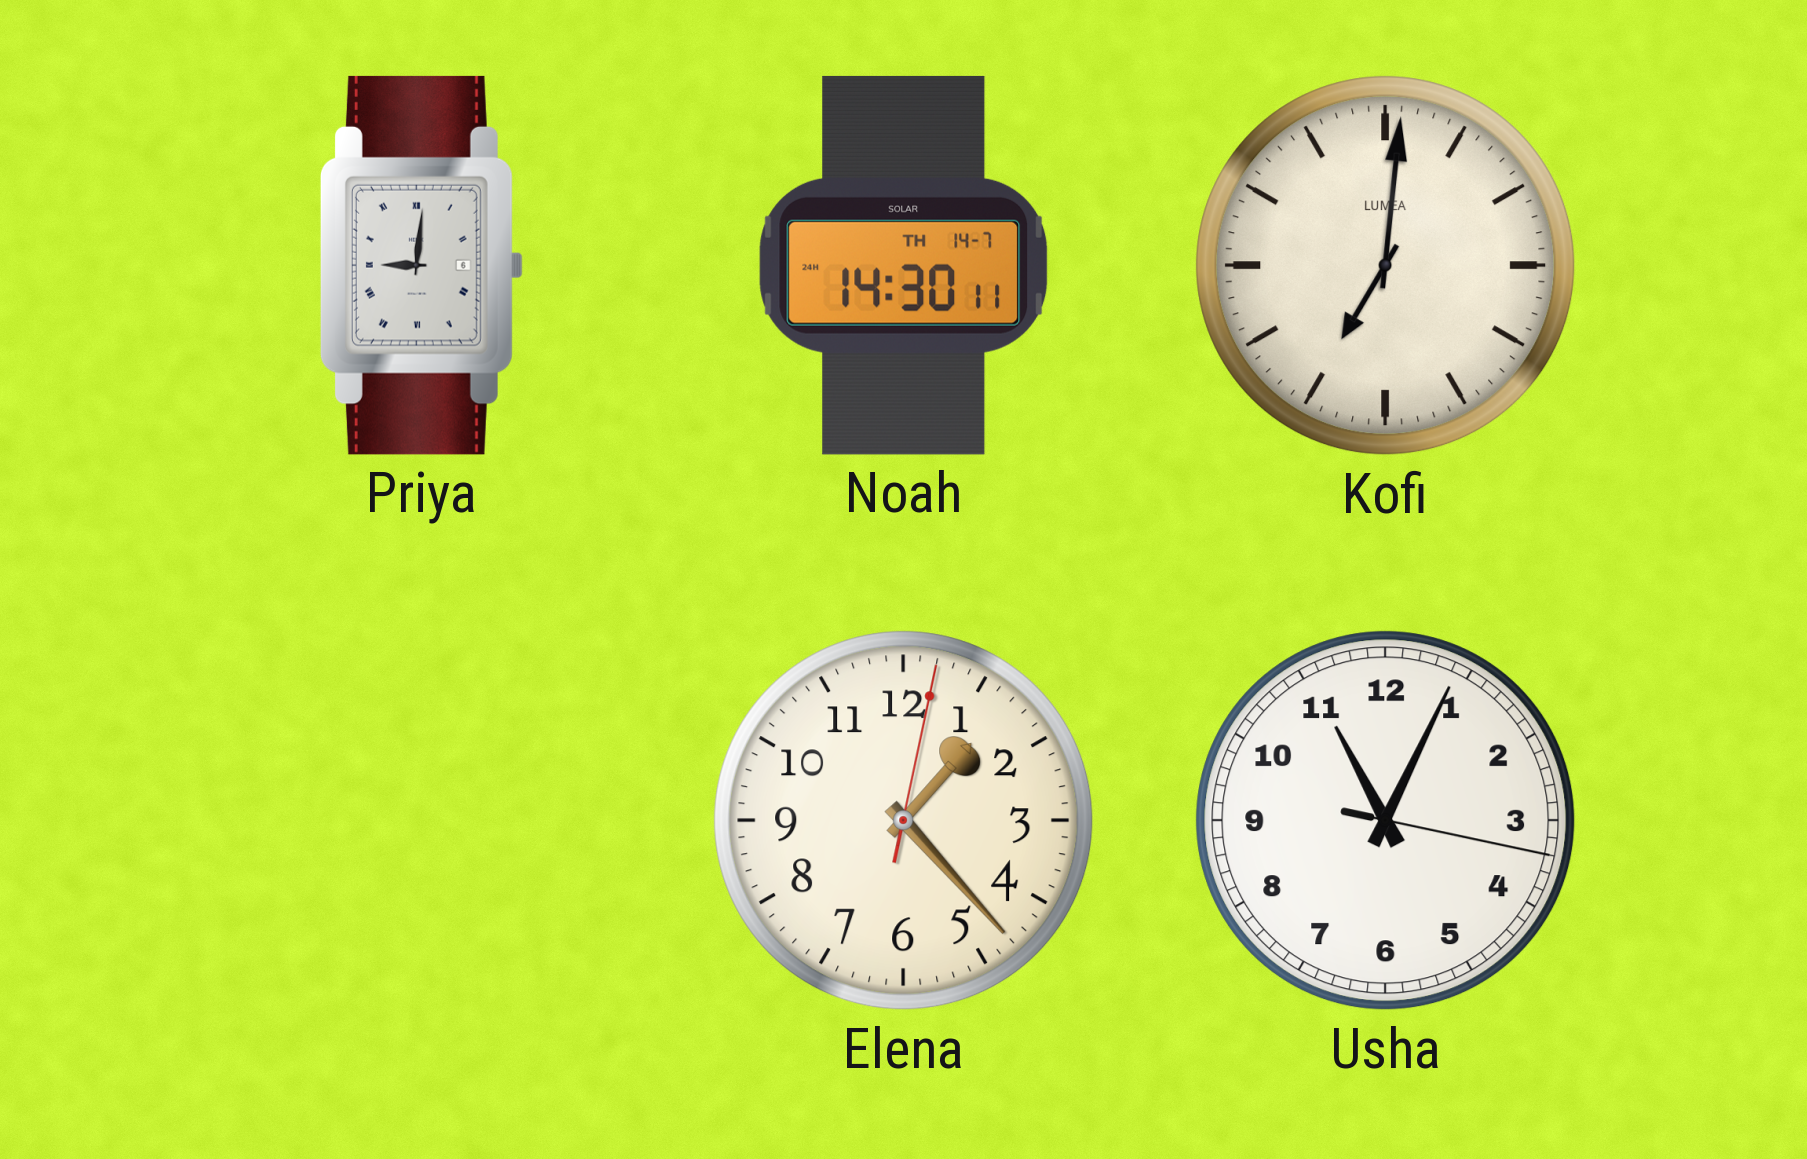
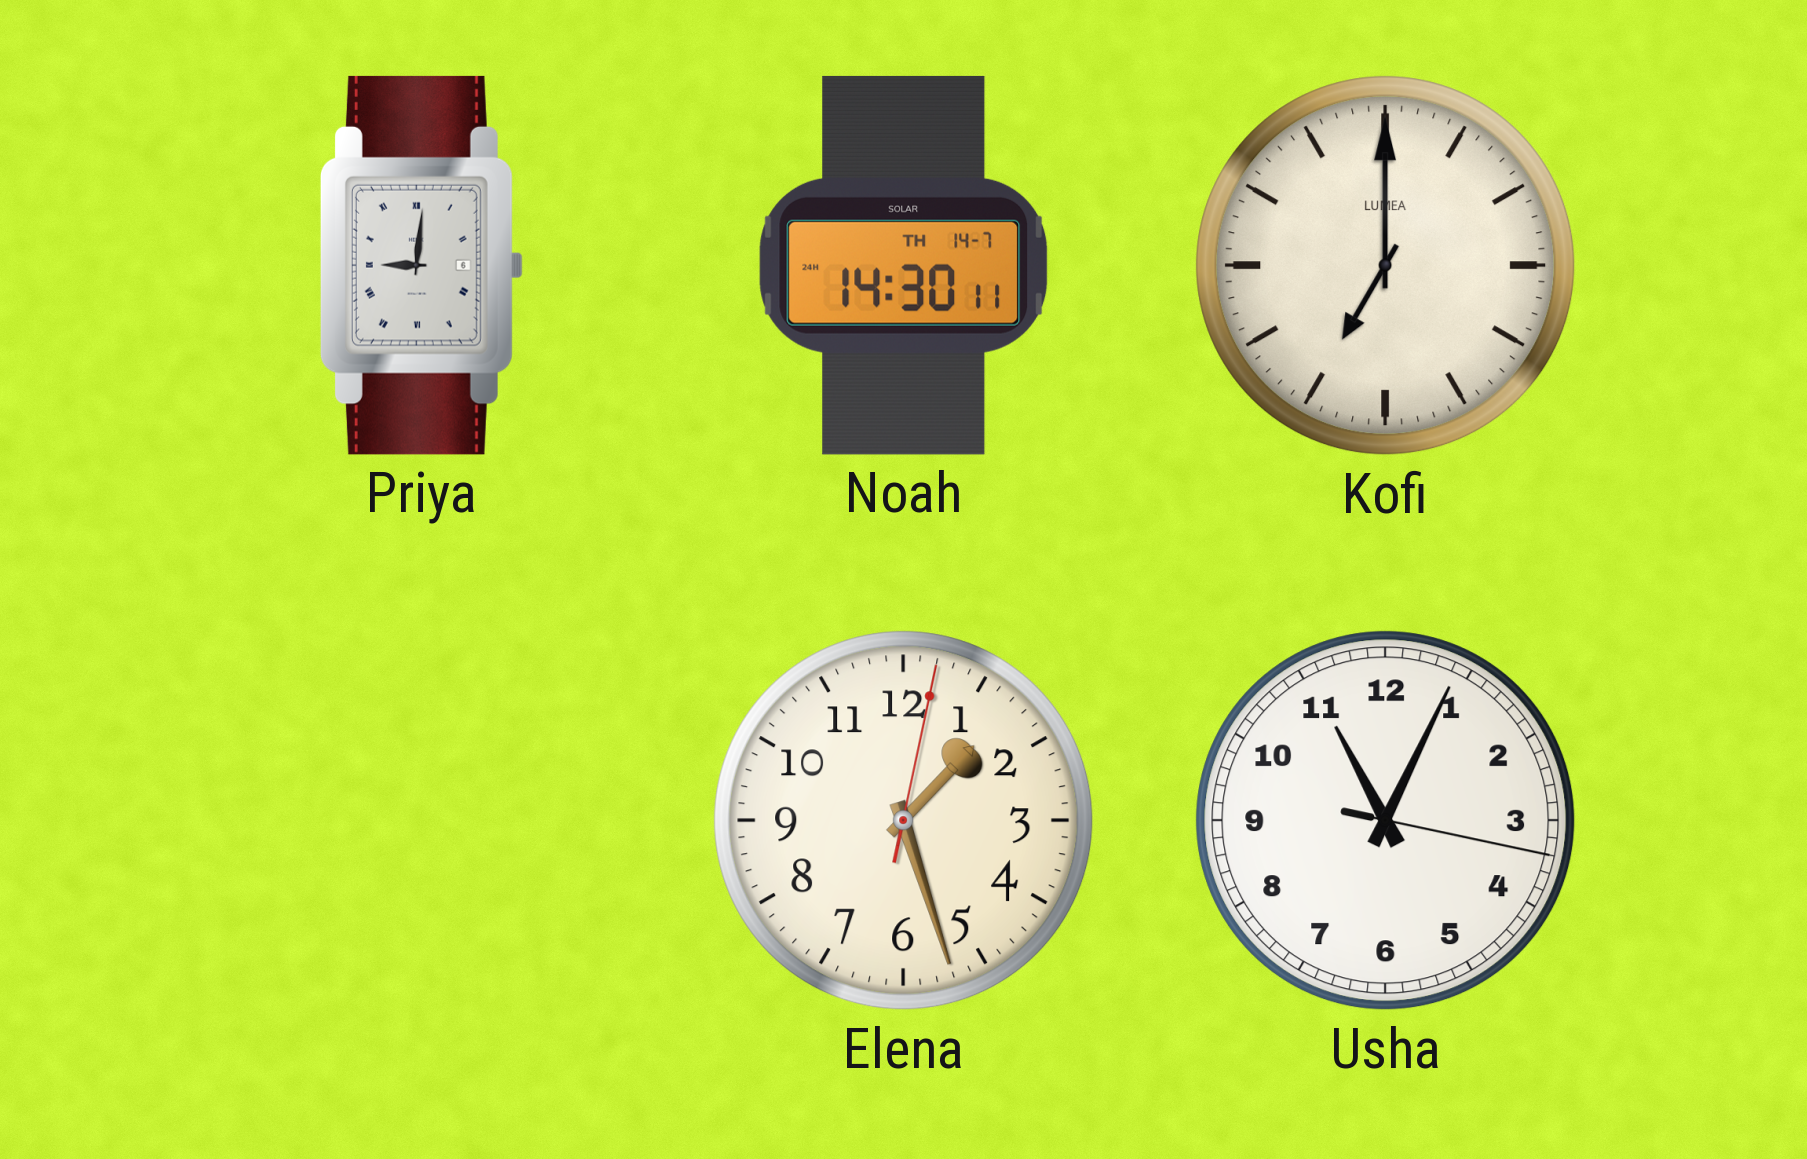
Kofi: 7:01 -> 7:00
Elena: 1:23 -> 1:27
